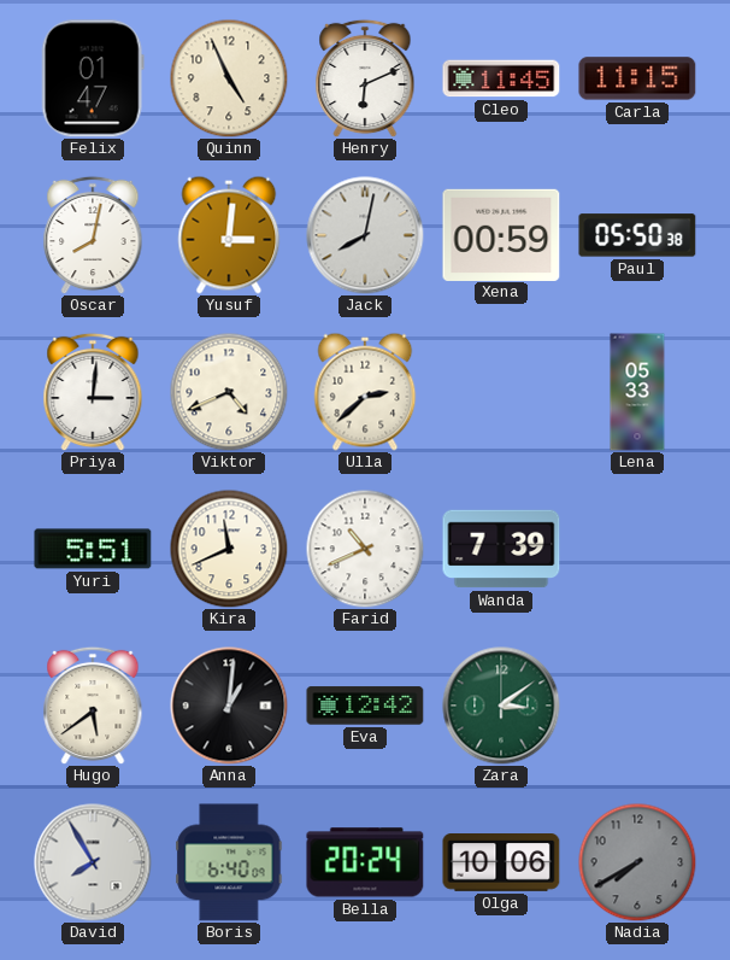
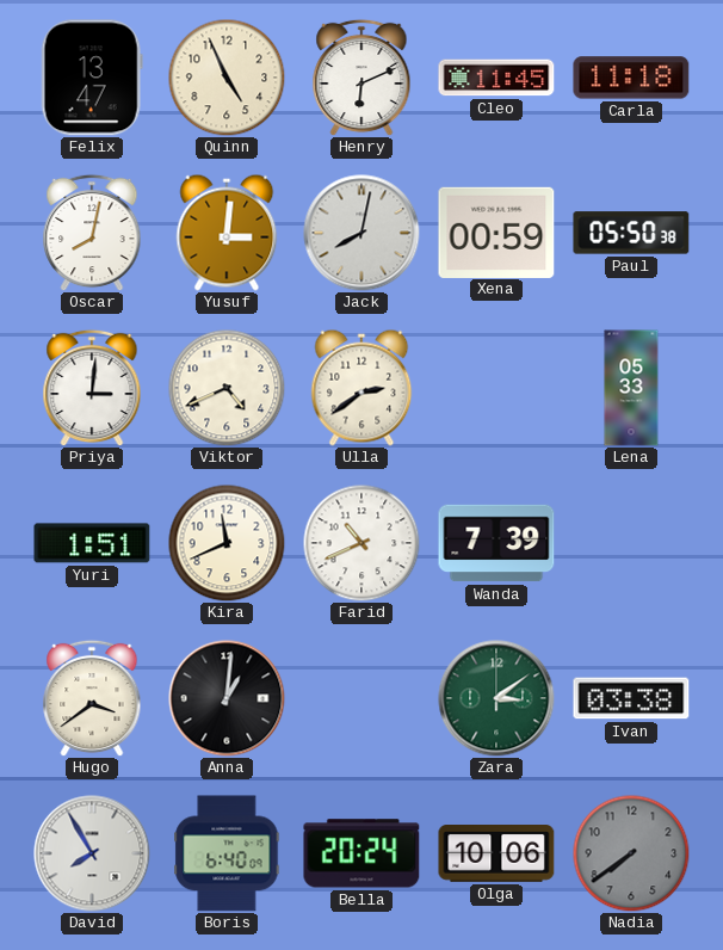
Felix: 01:47 -> 13:47
Carla: 11:15 -> 11:18
Ulla: 2:38 -> 2:39
Yuri: 5:51 -> 1:51
Hugo: 5:39 -> 3:39
Eva: 12:42 -> none
Ivan: none -> 03:38
Nadia: 7:40 -> 7:39
